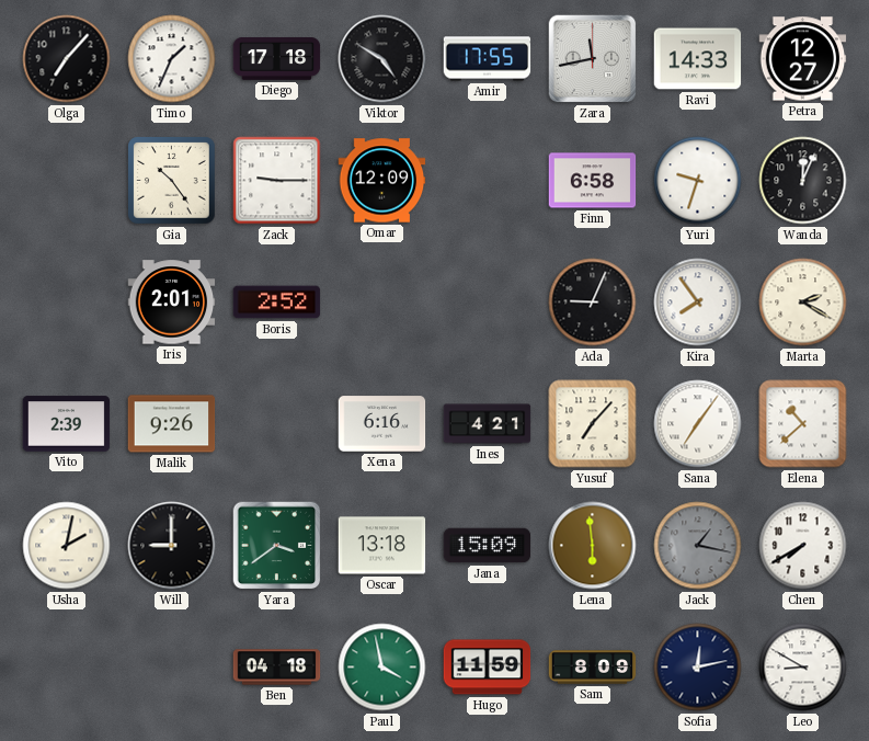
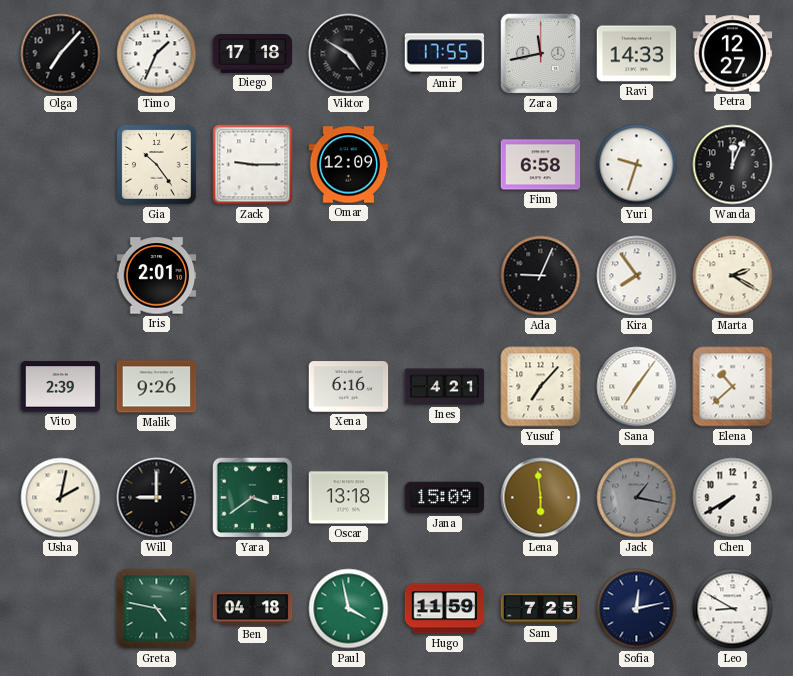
Boris: 2:52 -> none
Greta: none -> 4:47
Sam: 8:09 -> 7:25
